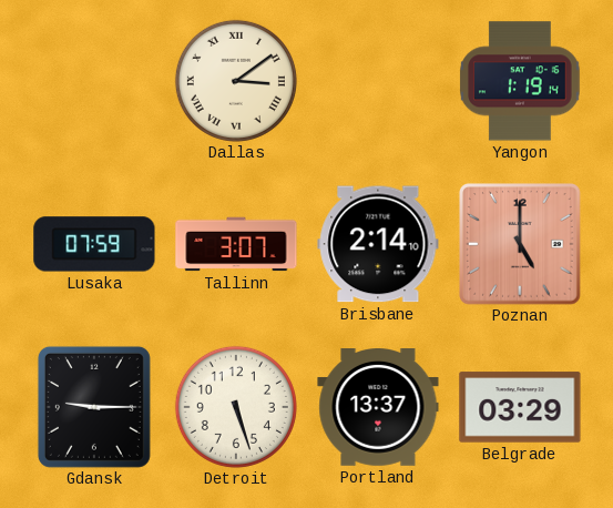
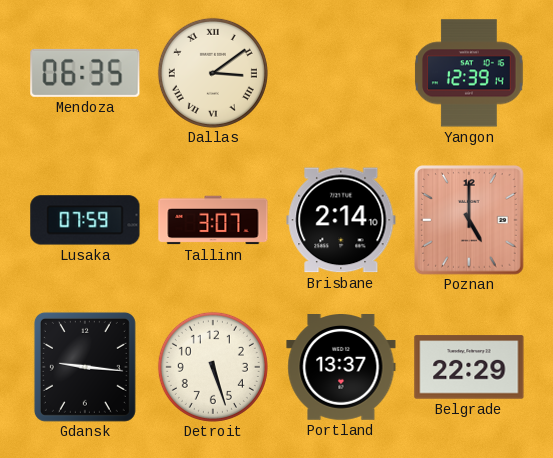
Mendoza: none -> 06:35
Yangon: 1:19 -> 12:39
Gdansk: 9:15 -> 9:16
Belgrade: 03:29 -> 22:29
